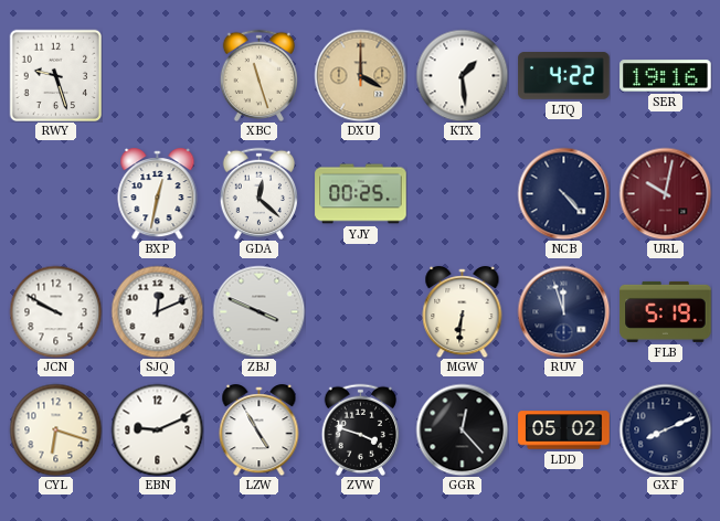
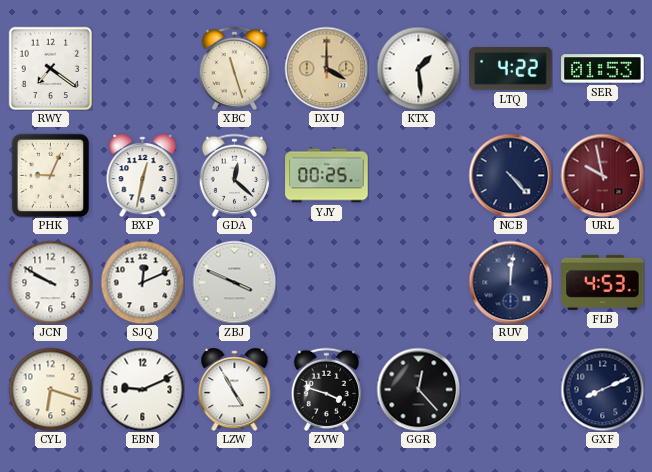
RWY: 9:27 -> 7:21
SER: 19:16 -> 01:53
PHK: none -> 9:04
URL: 10:02 -> 9:58
MGW: 6:31 -> none
RUV: 11:57 -> 12:01
FLB: 5:19 -> 4:53
LDD: 05:02 -> none
